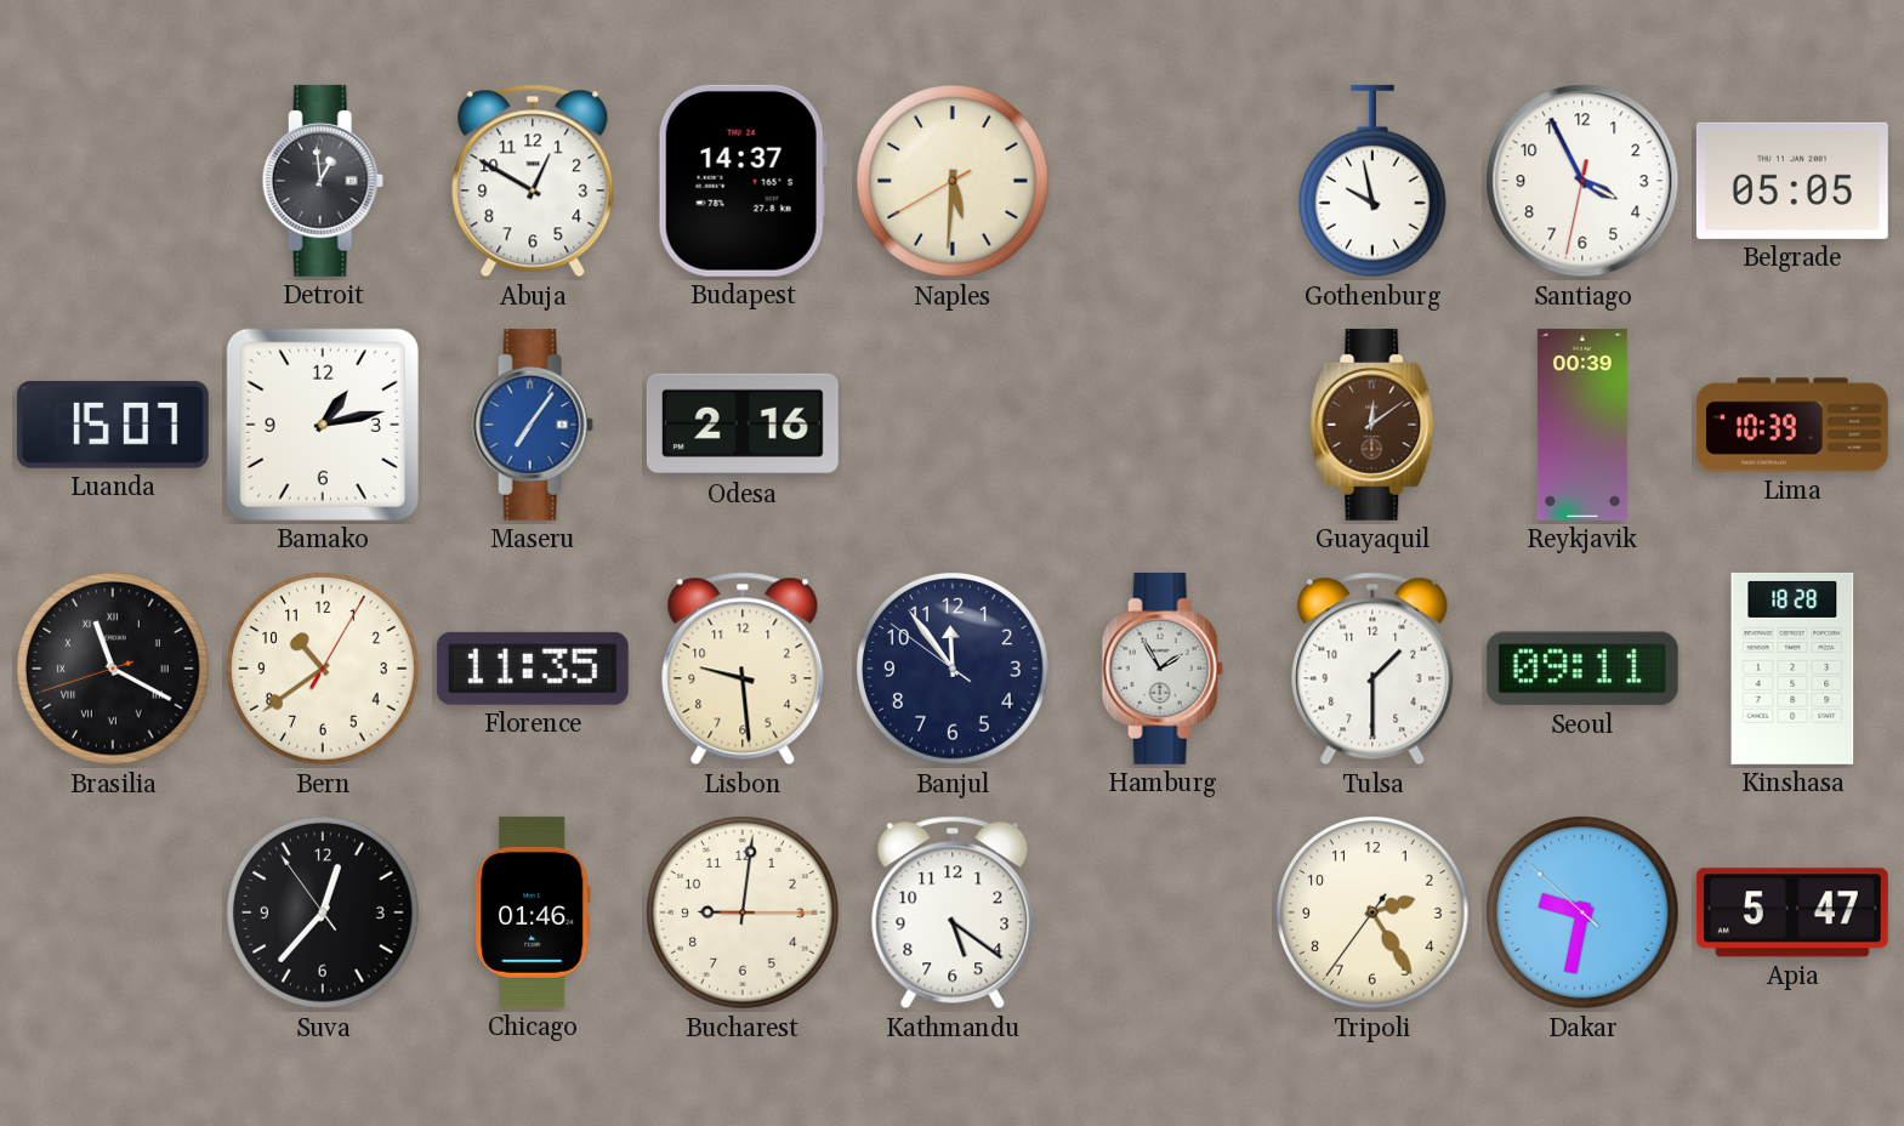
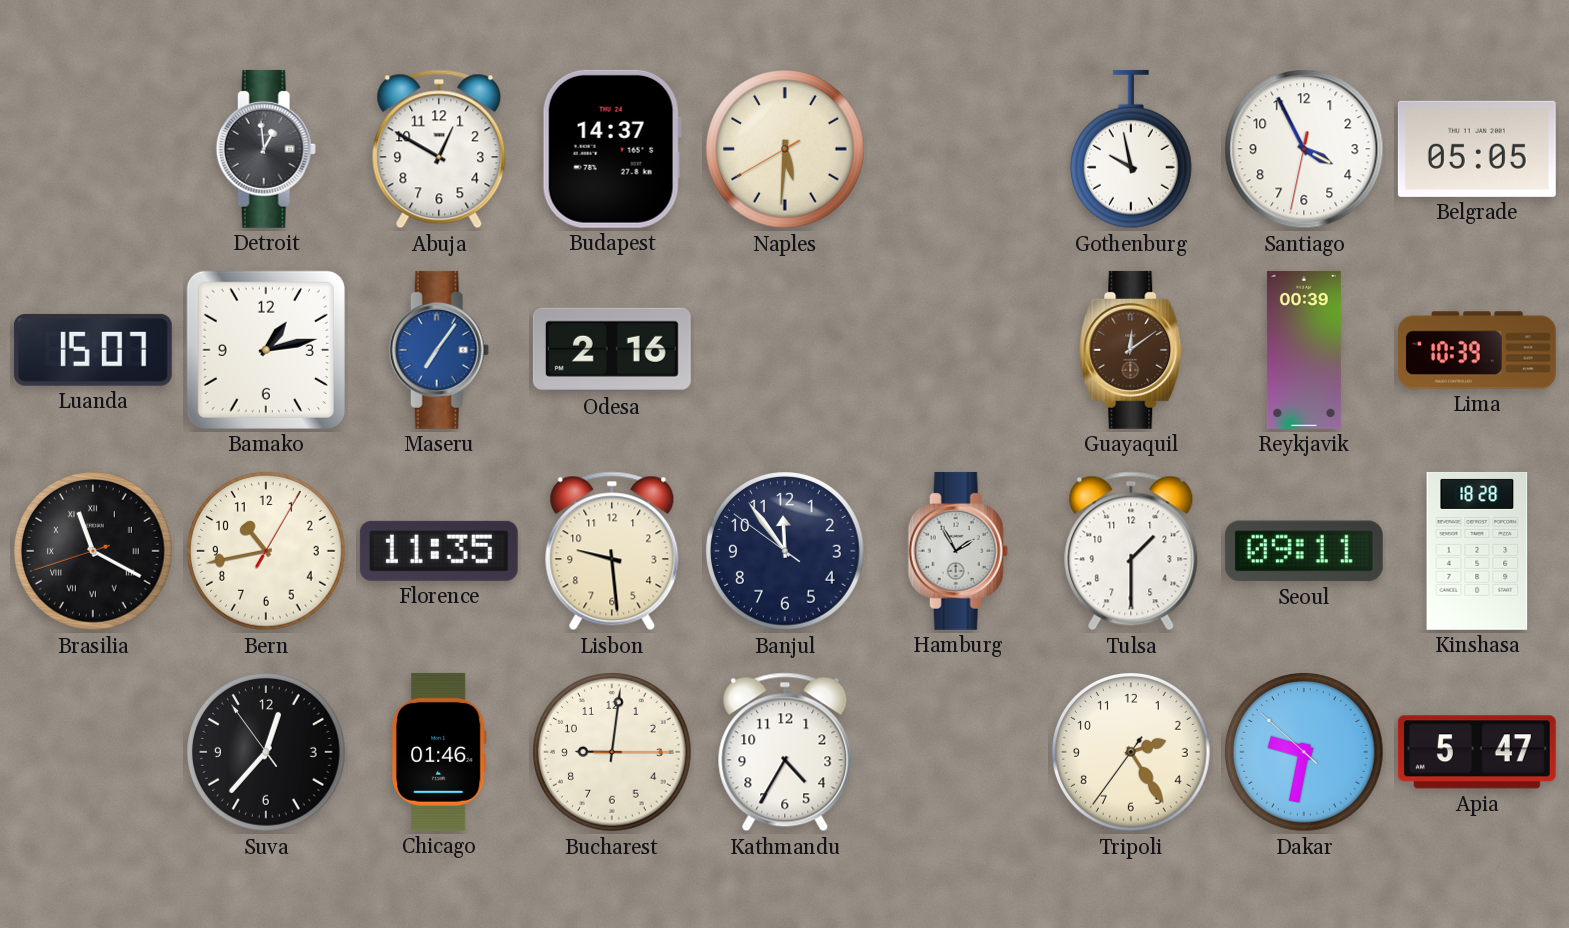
Bern: 10:39 -> 10:43
Kathmandu: 5:21 -> 4:35
